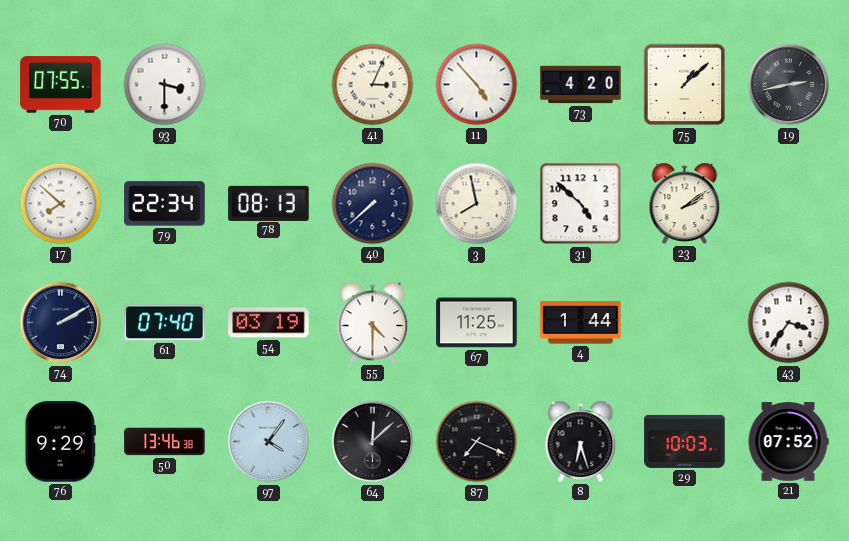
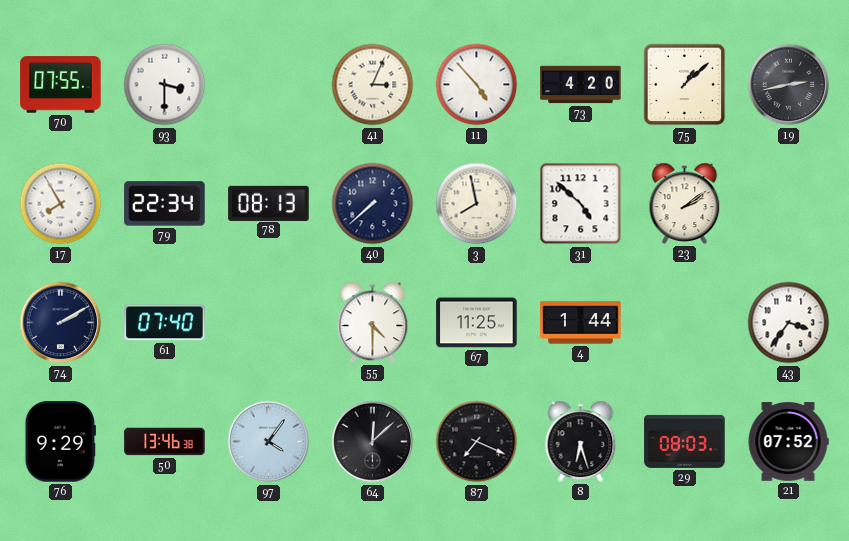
17: 7:52 -> 7:55
54: 03:19 -> none
29: 10:03 -> 08:03
